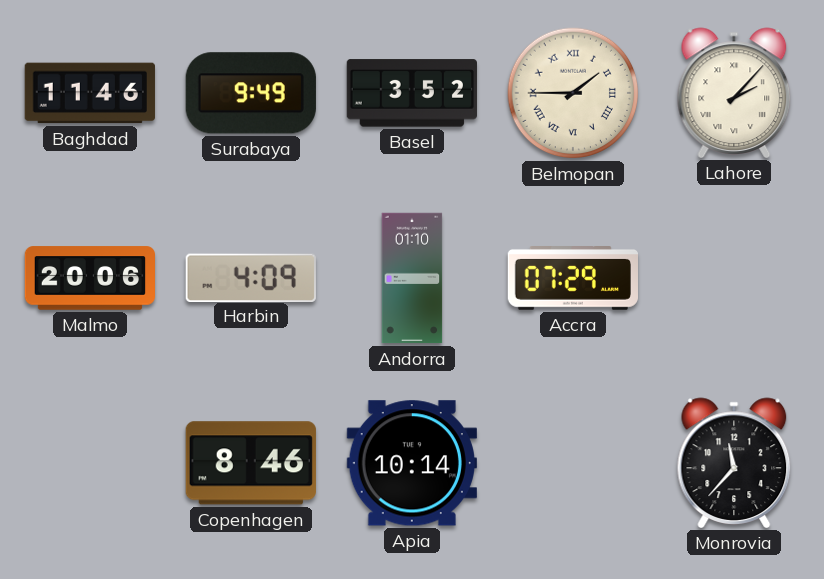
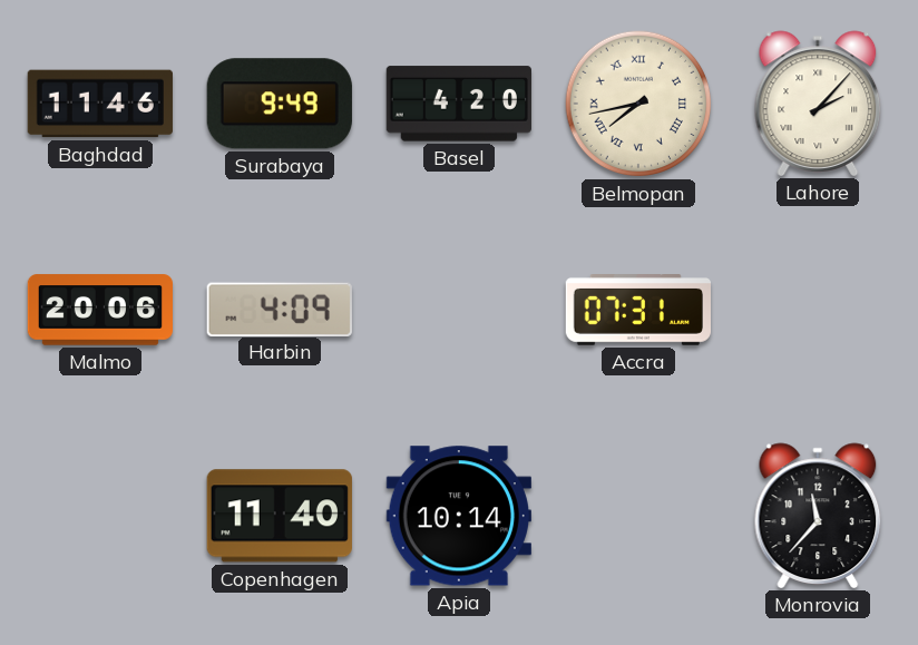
Basel: 3:52 -> 4:20
Belmopan: 1:45 -> 7:43
Andorra: 01:10 -> none
Accra: 07:29 -> 07:31
Copenhagen: 8:46 -> 11:40
